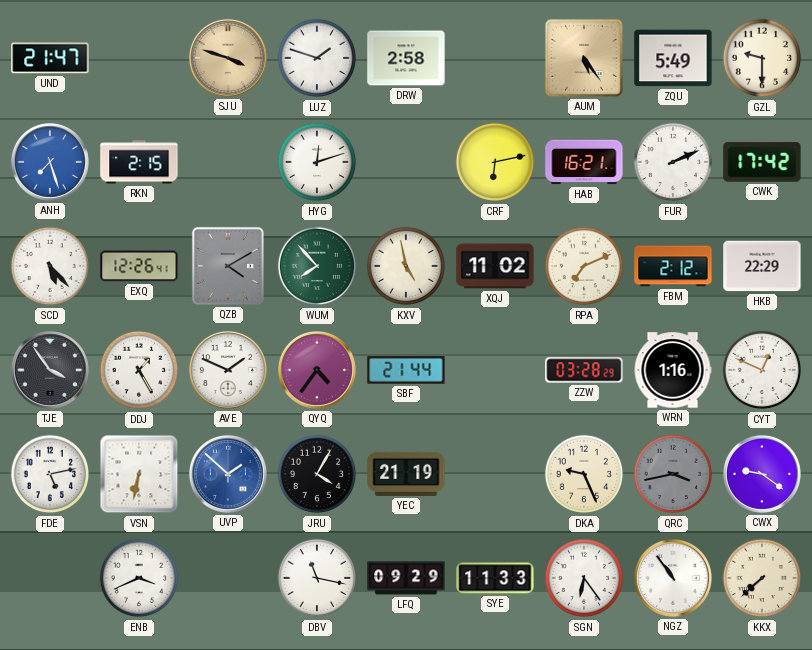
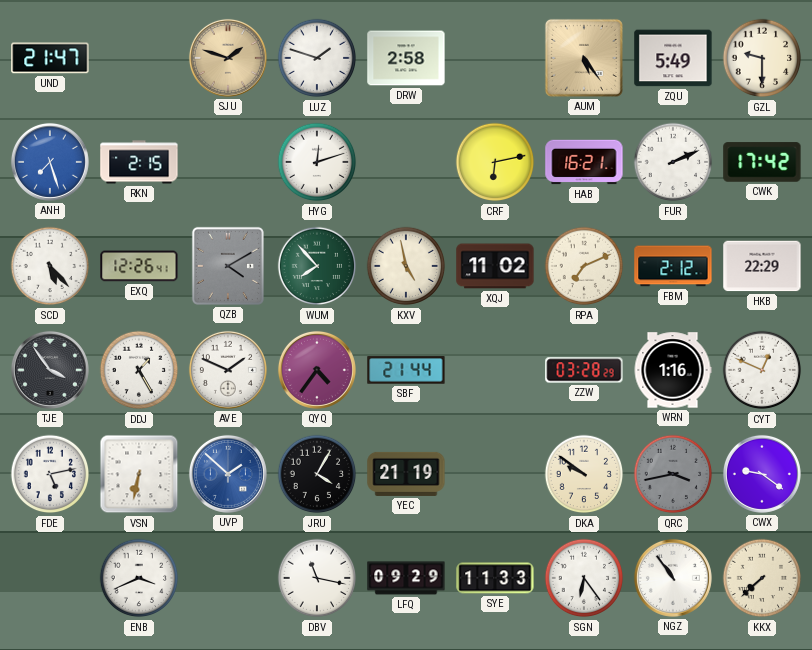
SJU: 3:48 -> 1:48
DKA: 9:26 -> 9:51
